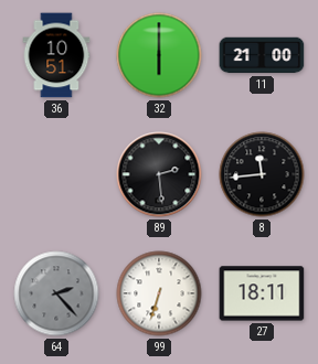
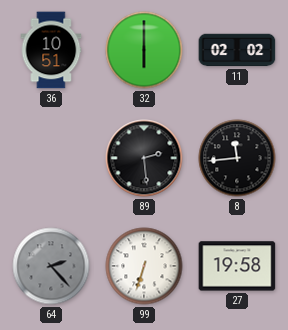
11: 21:00 -> 02:02
27: 18:11 -> 19:58
